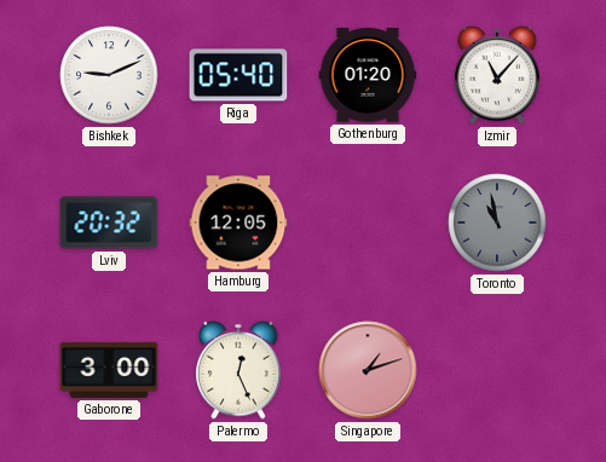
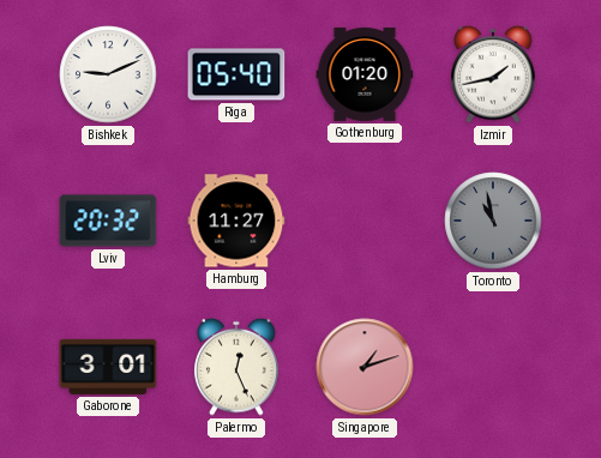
Izmir: 11:07 -> 1:43
Hamburg: 12:05 -> 11:27
Gaborone: 3:00 -> 3:01
